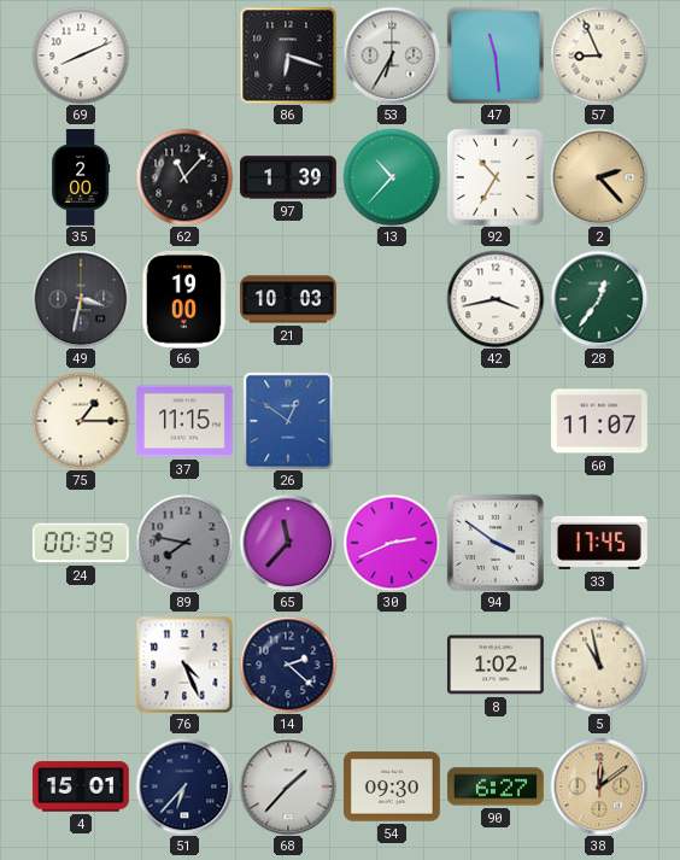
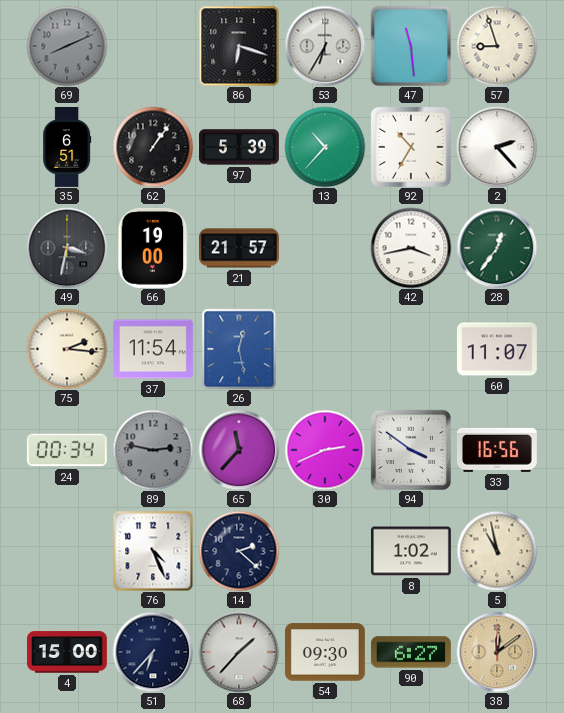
69 dial: white -> grey
57: 8:56 -> 8:57
35: 2:00 -> 6:51
62: 11:07 -> 1:06
97: 1:39 -> 5:39
2 dial: champagne -> white
21: 10:03 -> 21:57
75: 1:15 -> 2:16
37: 11:15 -> 11:54
26: 12:51 -> 12:28
24: 00:39 -> 00:34
89: 7:47 -> 2:47
33: 17:45 -> 16:56
4: 15:01 -> 15:00
